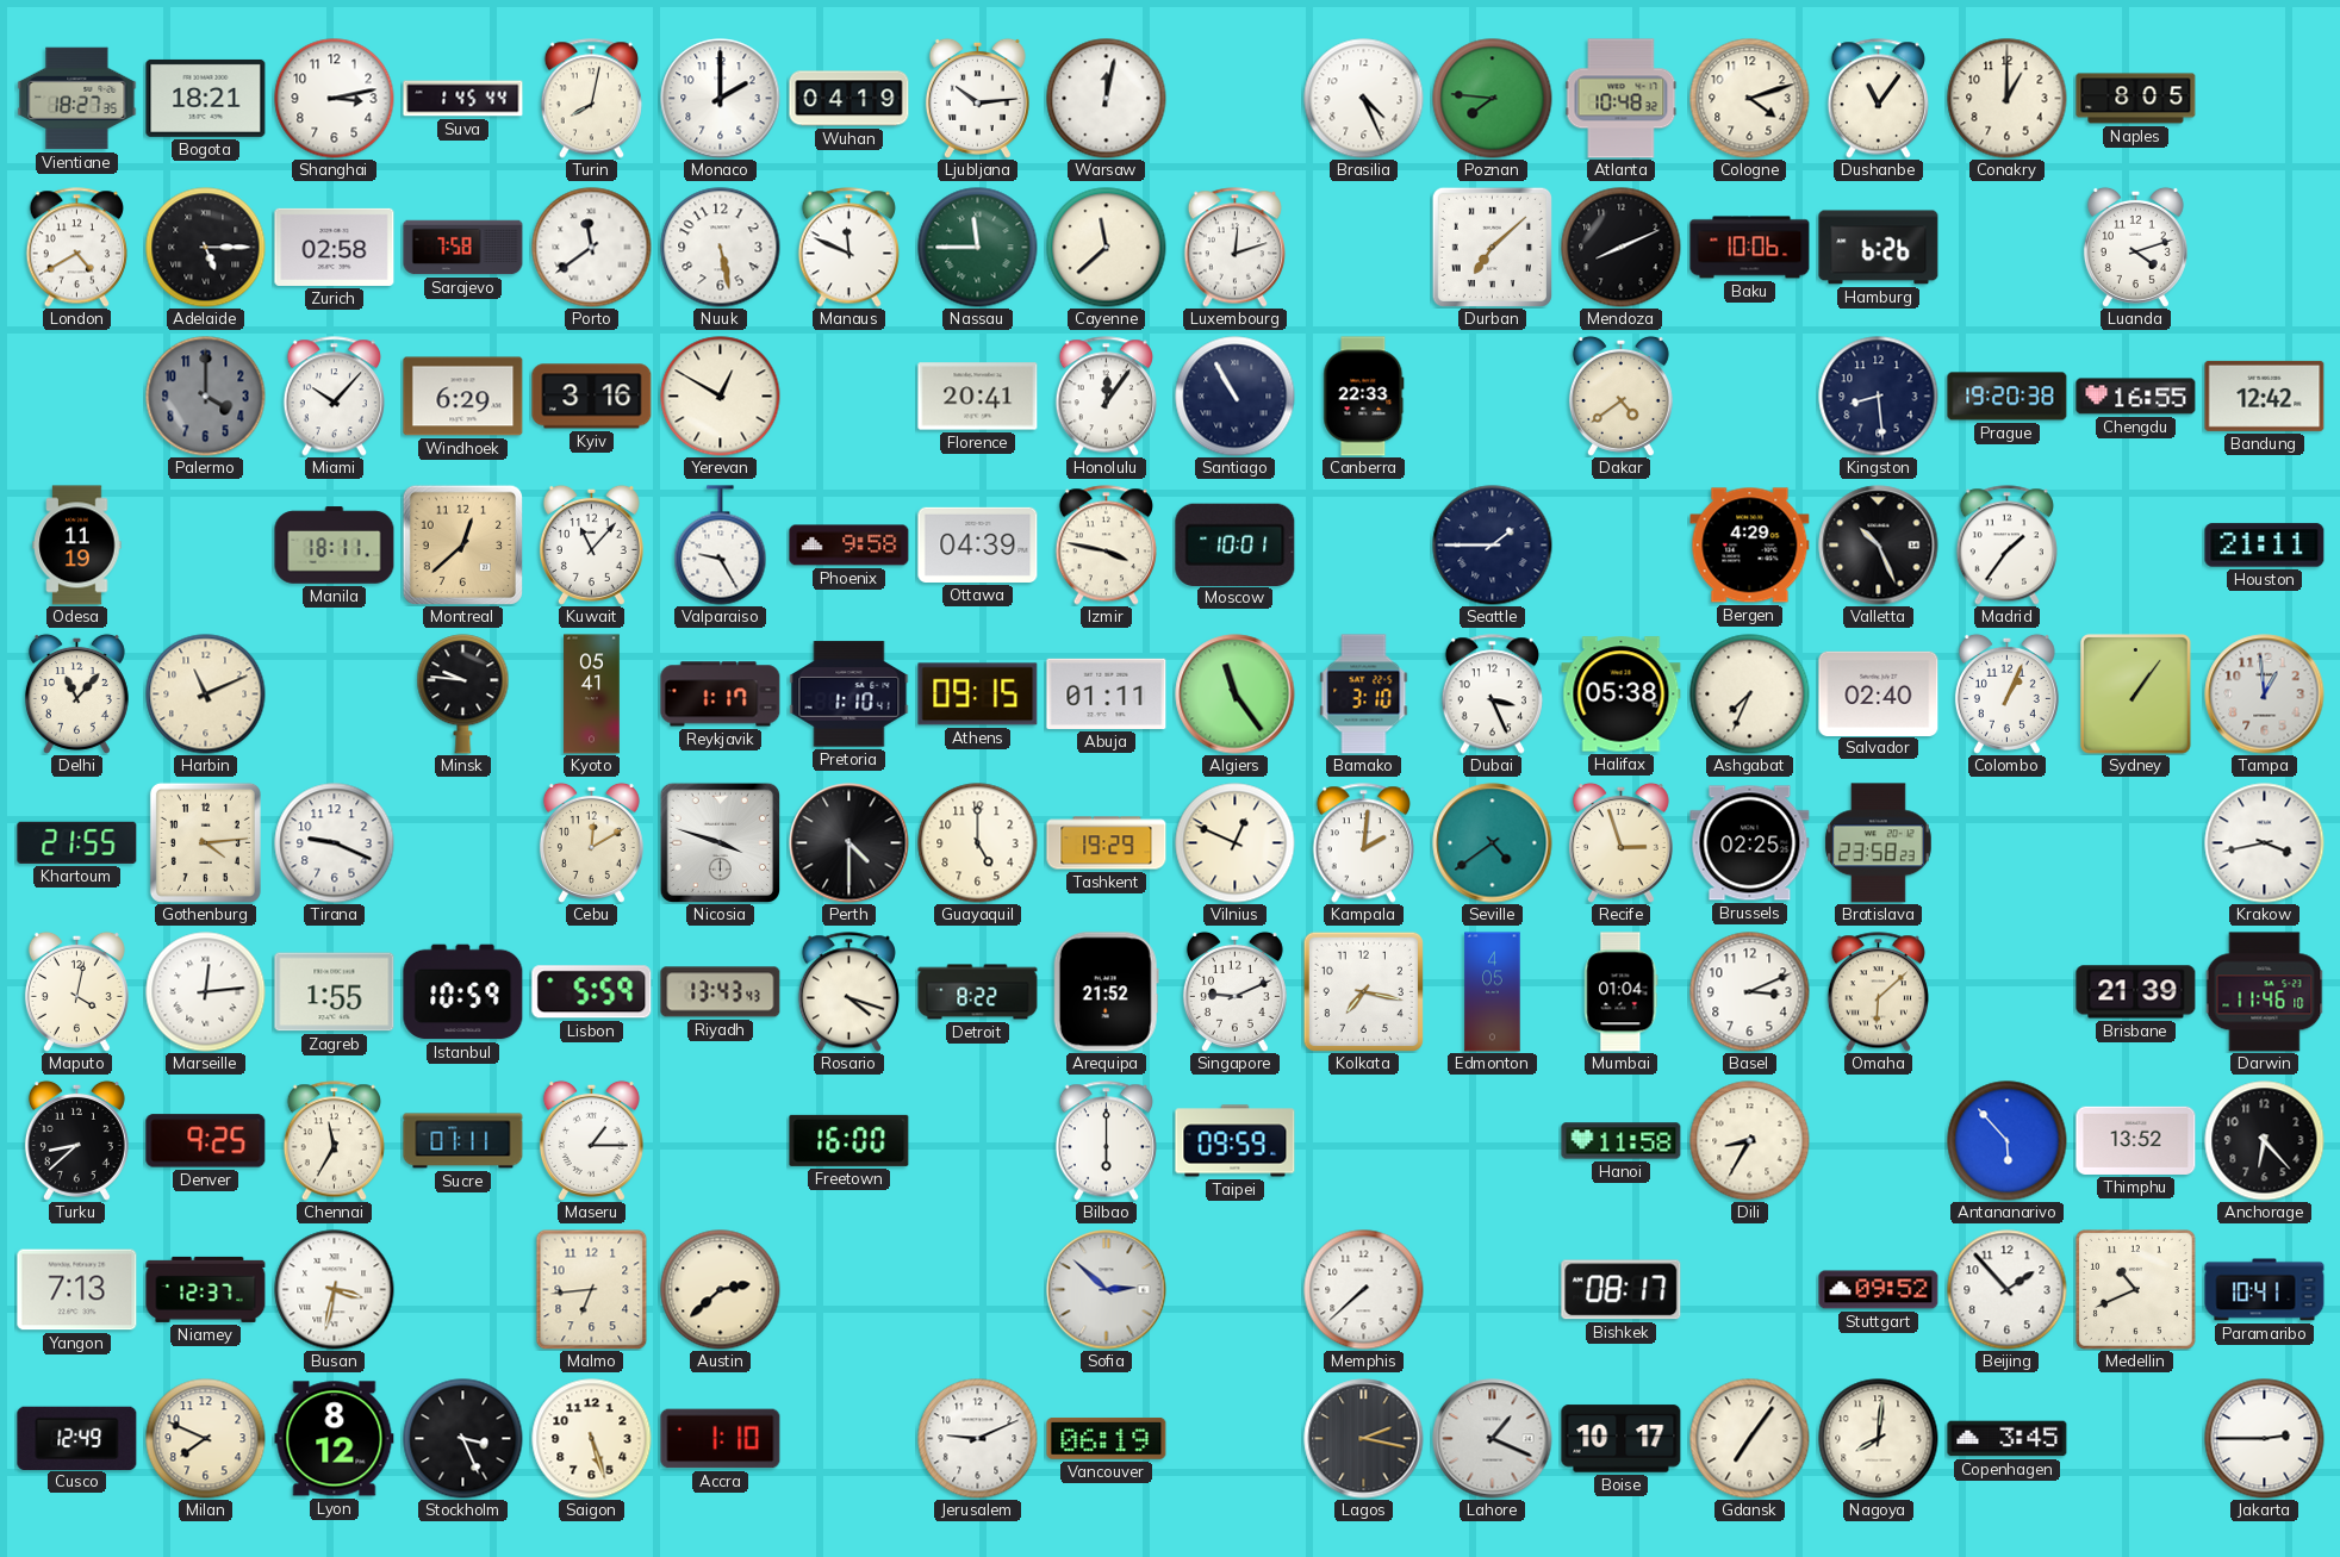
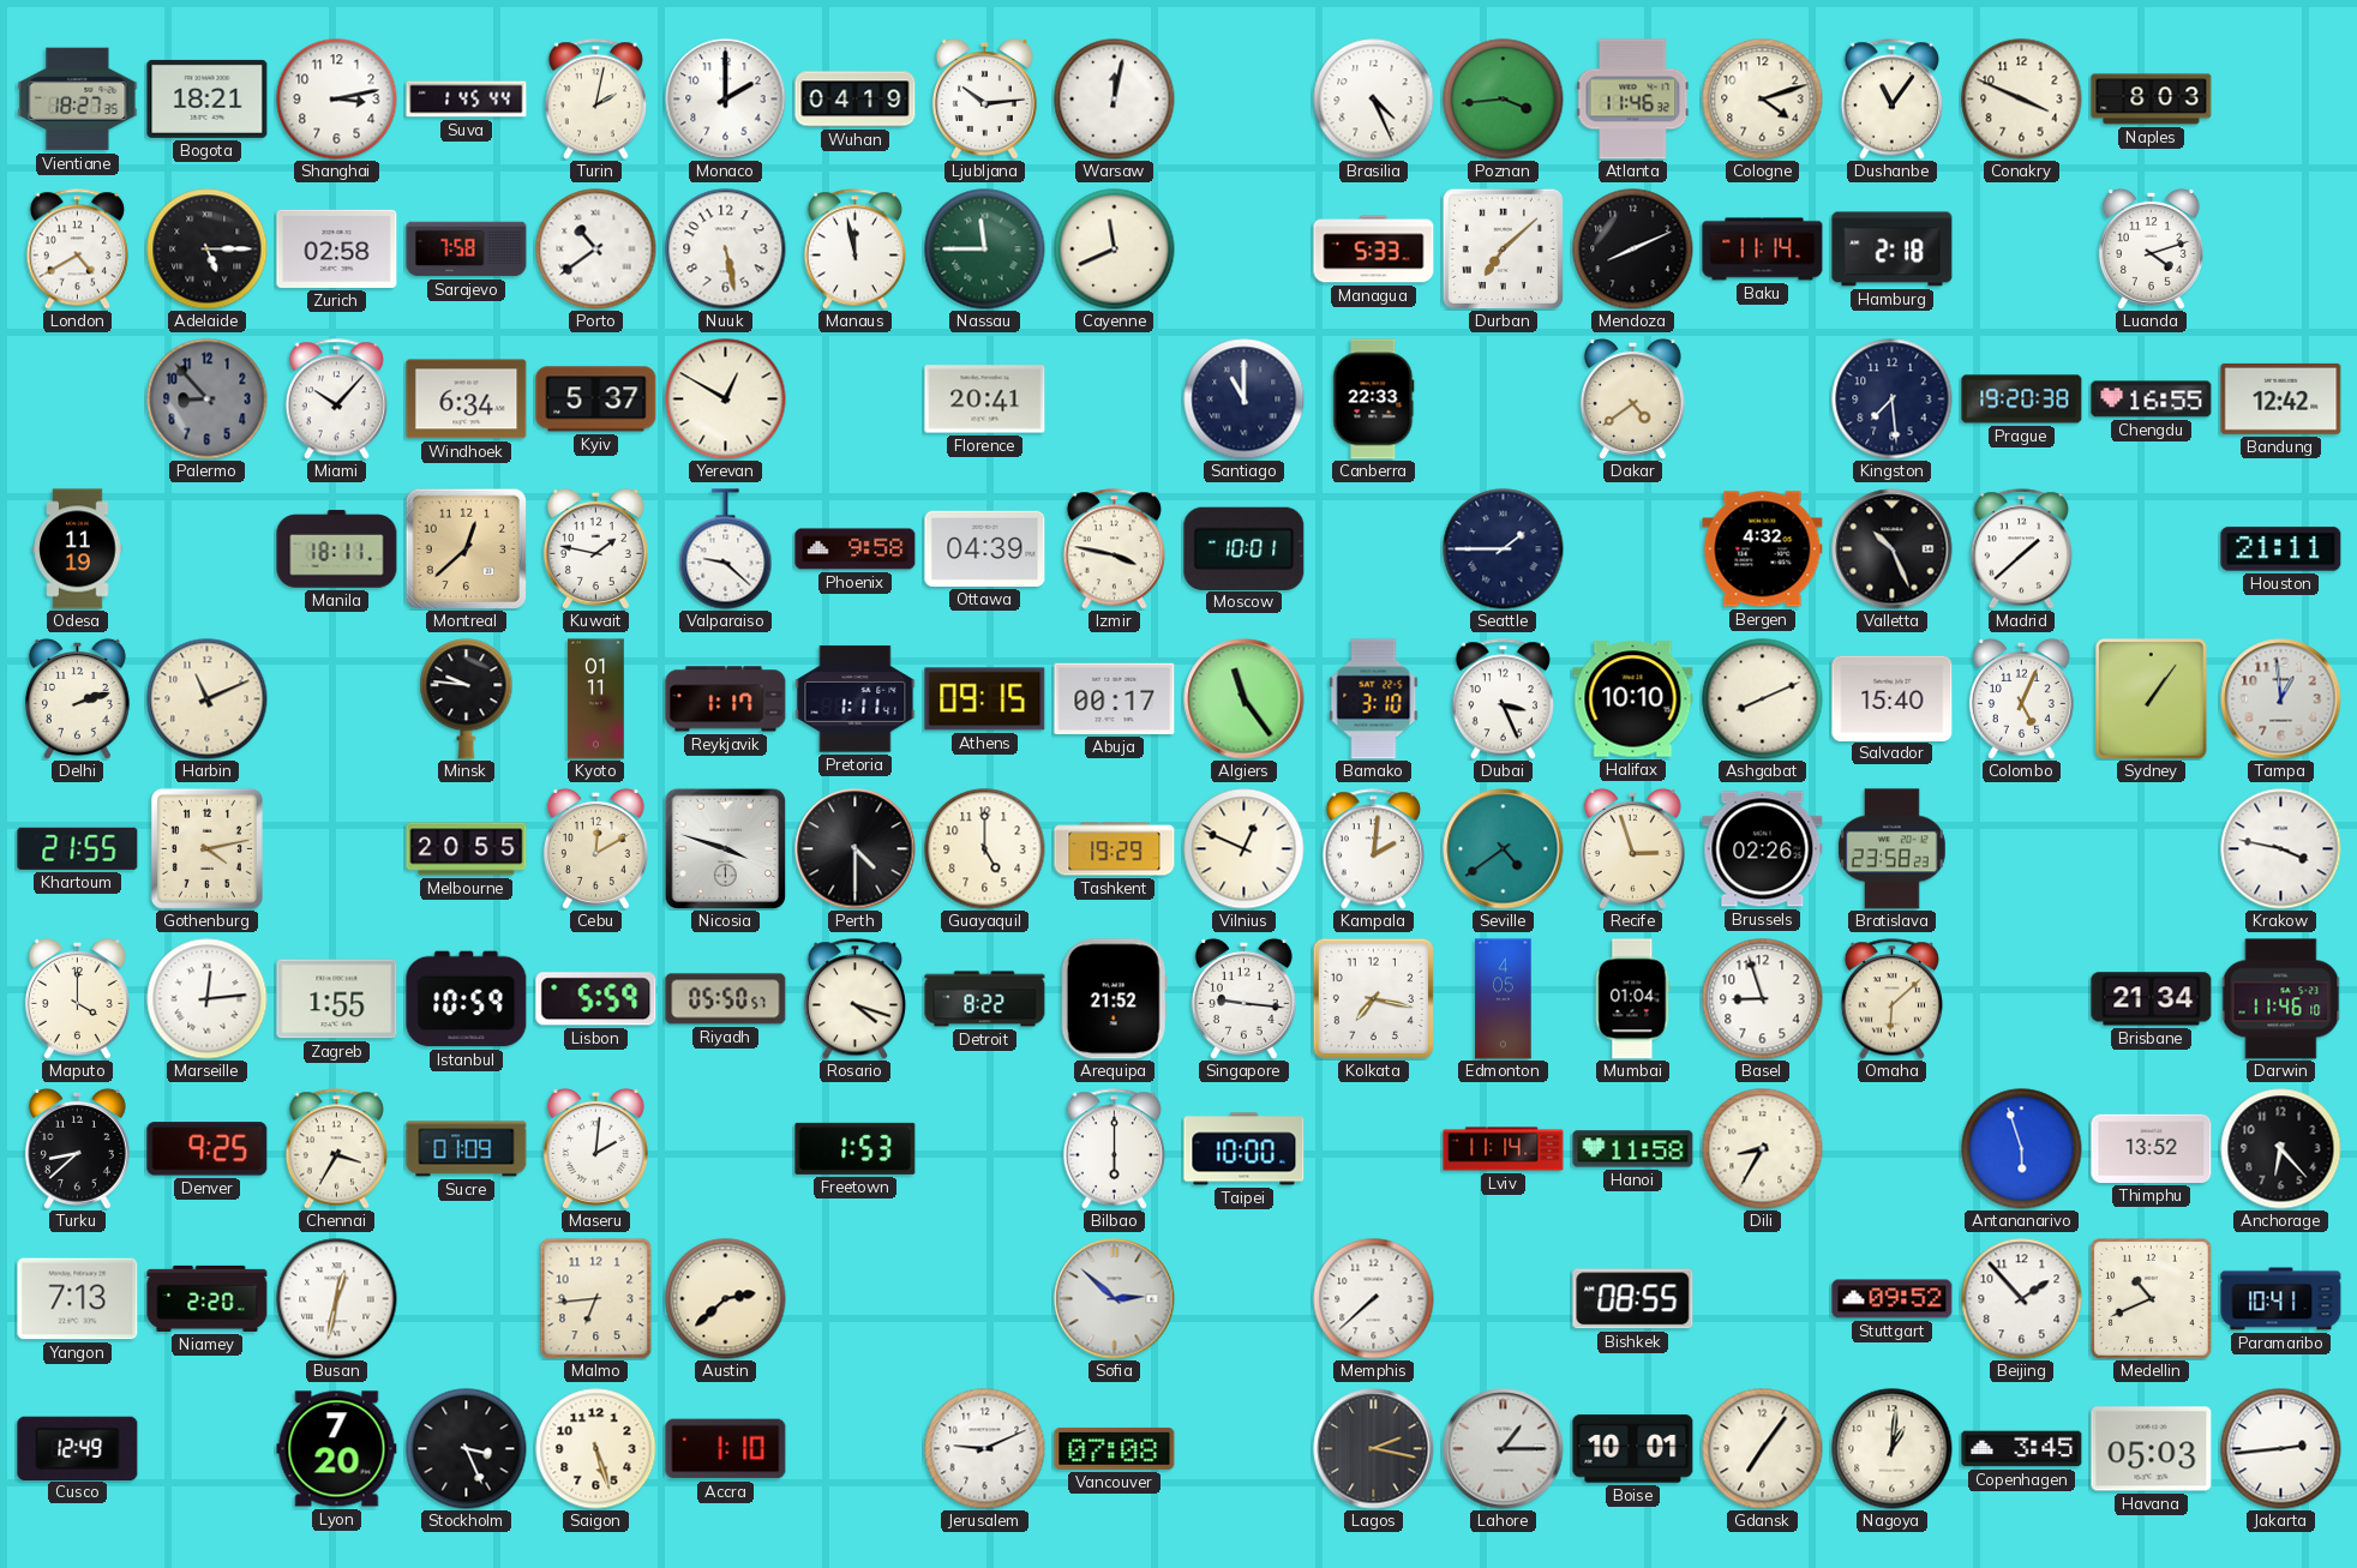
Turin: 8:02 -> 2:02
Poznan: 7:46 -> 3:44
Atlanta: 10:48 -> 11:46
Conakry: 1:00 -> 3:49
Naples: 8:05 -> 8:03
Porto: 11:39 -> 10:39
Manaus: 11:49 -> 11:58
Cayenne: 11:38 -> 11:41
Luxembourg: 12:12 -> none
Managua: none -> 5:33
Baku: 10:06 -> 11:14
Hamburg: 6:26 -> 2:18
Palermo: 4:00 -> 8:53
Windhoek: 6:29 -> 6:34
Kyiv: 3:16 -> 5:37
Honolulu: 12:06 -> none
Santiago: 10:55 -> 11:00
Kingston: 8:29 -> 7:29
Kuwait: 11:07 -> 1:47
Valparaiso: 9:25 -> 9:22
Bergen: 4:29 -> 4:32
Madrid: 1:36 -> 1:38
Delhi: 11:07 -> 2:12
Kyoto: 05:41 -> 01:11
Pretoria: 1:10 -> 1:11
Abuja: 01:11 -> 00:17
Halifax: 05:38 -> 10:10
Ashgabat: 7:34 -> 8:11
Salvador: 02:40 -> 15:40
Colombo: 1:04 -> 5:04
Gothenburg: 4:14 -> 4:13
Tirana: 9:19 -> none
Melbourne: none -> 20:55
Brussels: 02:25 -> 02:26
Krakow: 3:43 -> 3:47
Maputo: 4:02 -> 4:00
Riyadh: 13:43 -> 05:50
Singapore: 9:11 -> 9:16
Basel: 3:11 -> 8:57
Brisbane: 21:39 -> 21:34
Chennai: 11:35 -> 3:35
Sucre: 01:11 -> 01:09
Maseru: 1:15 -> 2:01
Freetown: 16:00 -> 1:53
Taipei: 09:59 -> 10:00
Lviv: none -> 11:14
Antananarivo: 5:53 -> 5:57
Niamey: 12:37 -> 2:20
Busan: 3:32 -> 12:32
Bishkek: 08:17 -> 08:55
Milan: 7:49 -> none
Lyon: 8:12 -> 7:20
Vancouver: 06:19 -> 07:08
Lahore: 1:19 -> 1:15
Boise: 10:17 -> 10:01
Nagoya: 8:01 -> 1:01
Havana: none -> 05:03
Jakarta: 2:45 -> 2:44
